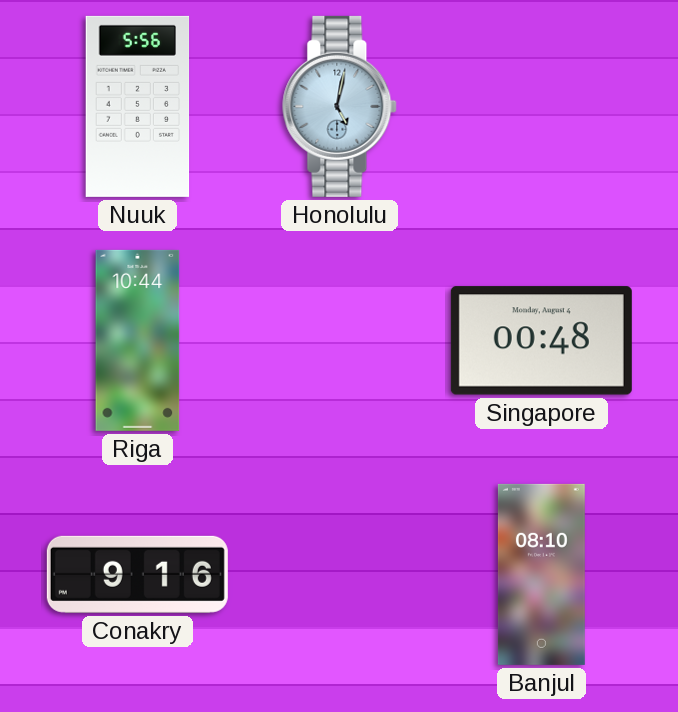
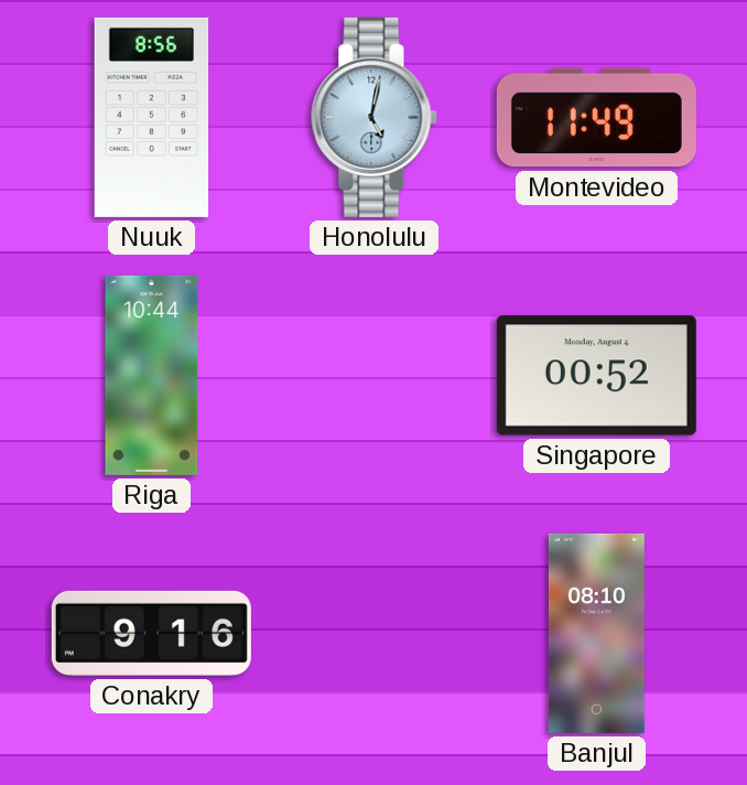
Nuuk: 5:56 -> 8:56
Montevideo: none -> 11:49
Singapore: 00:48 -> 00:52
